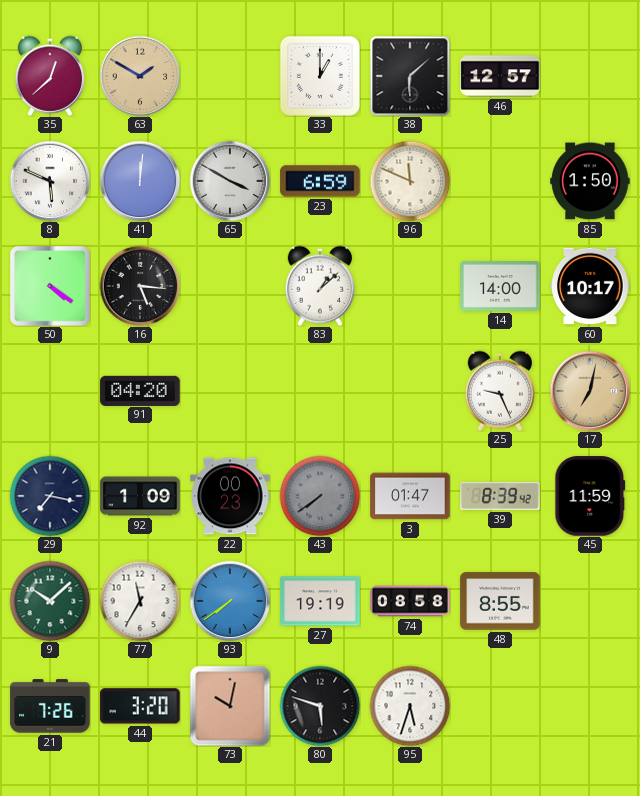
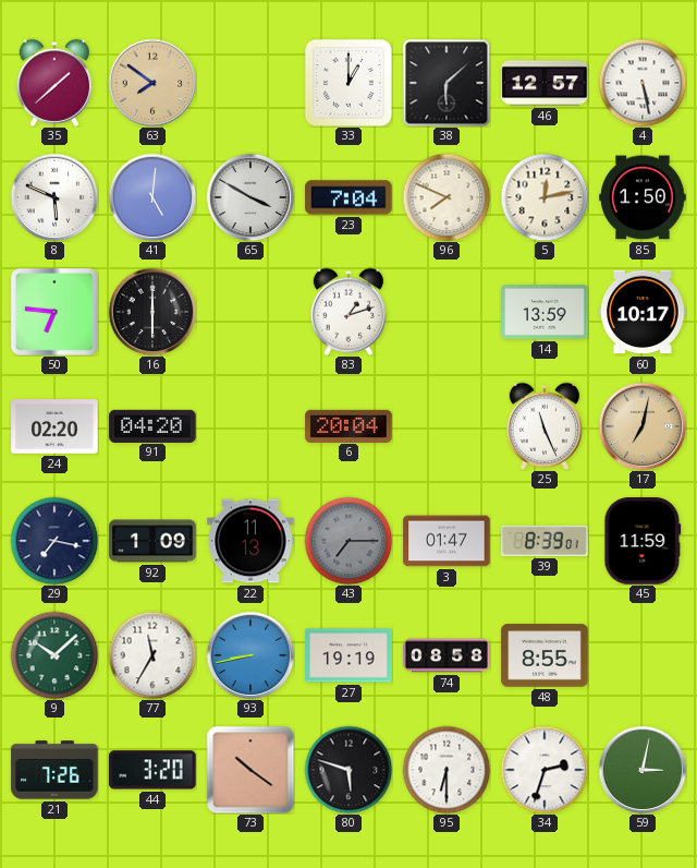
35: 12:38 -> 1:38
63: 1:50 -> 7:51
4: none -> 5:28
41: 12:01 -> 5:01
23: 6:59 -> 7:04
96: 11:49 -> 7:49
5: none -> 12:13
50: 4:21 -> 6:46
16: 5:16 -> 6:00
83: 1:08 -> 1:12
14: 14:00 -> 13:59
24: none -> 02:20
6: none -> 20:04
25: 9:26 -> 11:26
22: 00:23 -> 11:13
43: 7:39 -> 7:15
39: 8:39:42 -> 8:39:01
93: 7:39 -> 8:43
73: 10:02 -> 10:21
95: 5:33 -> 6:30
34: none -> 2:33
59: none -> 3:02
